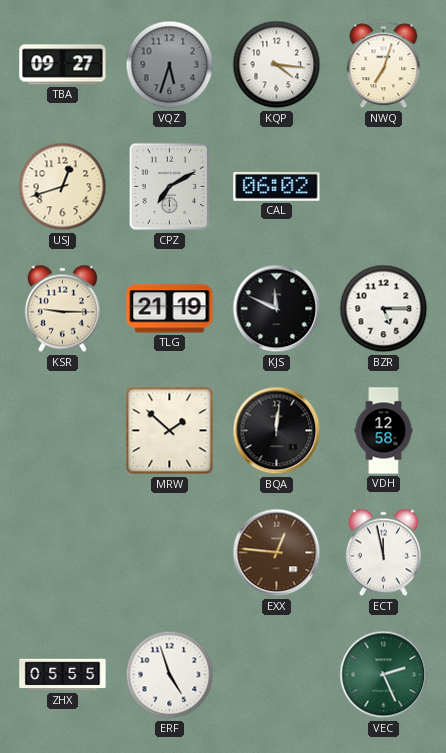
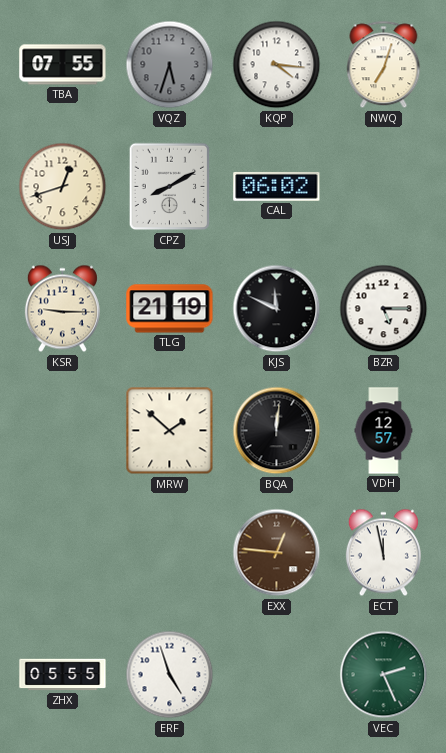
TBA: 09:27 -> 07:55
CPZ: 7:10 -> 8:10
VDH: 12:58 -> 12:57
